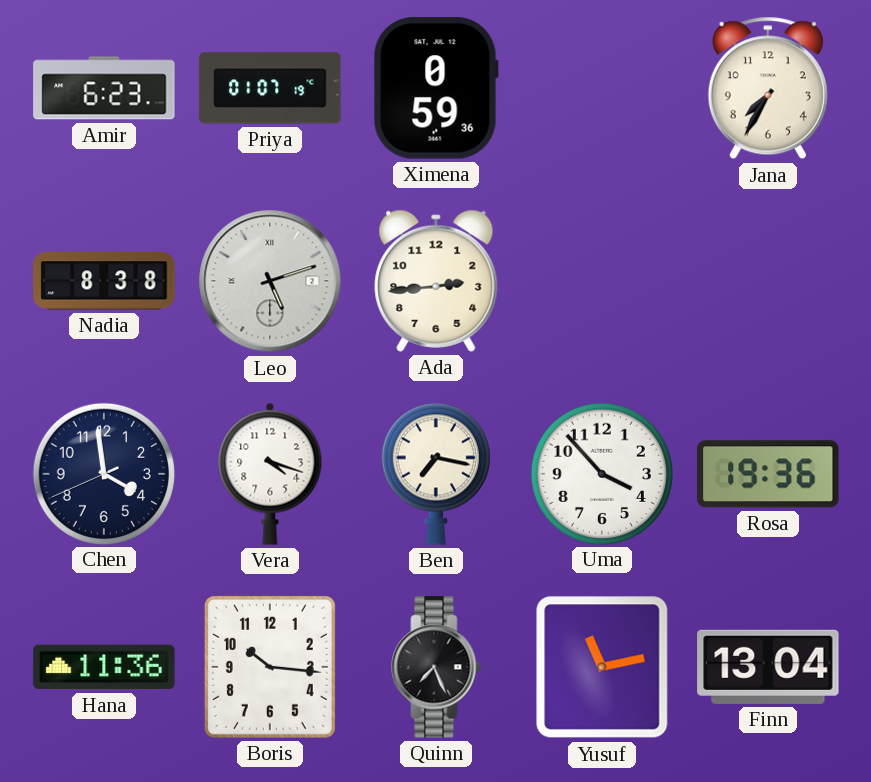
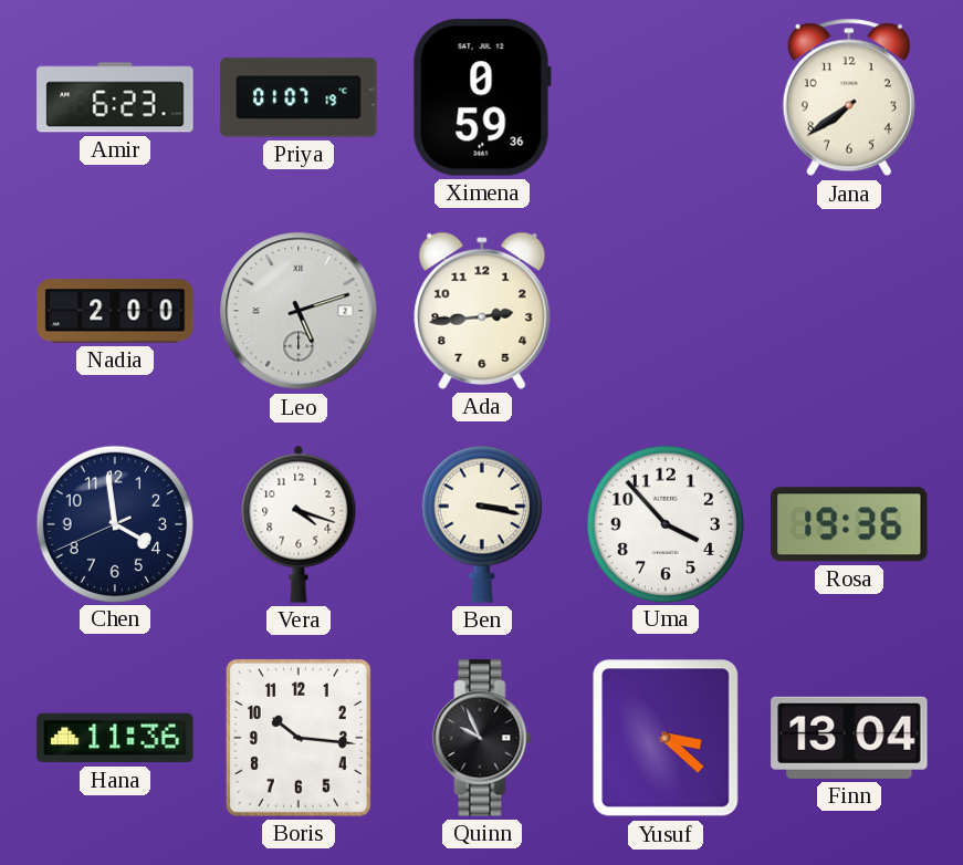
Jana: 7:35 -> 7:39
Nadia: 8:38 -> 2:00
Ben: 7:17 -> 3:17
Quinn: 7:26 -> 9:56
Yusuf: 11:13 -> 3:22
